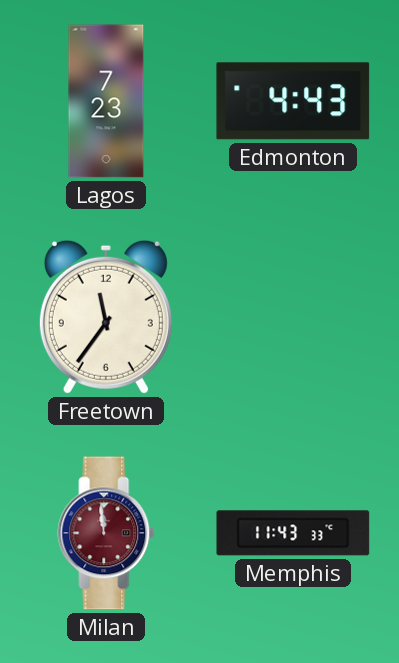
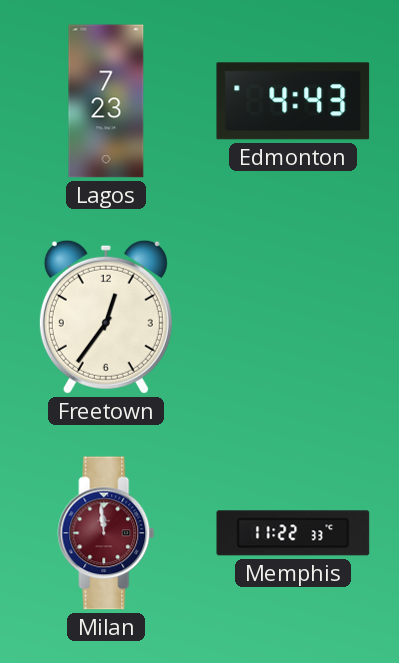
Freetown: 11:36 -> 12:36
Memphis: 11:43 -> 11:22
